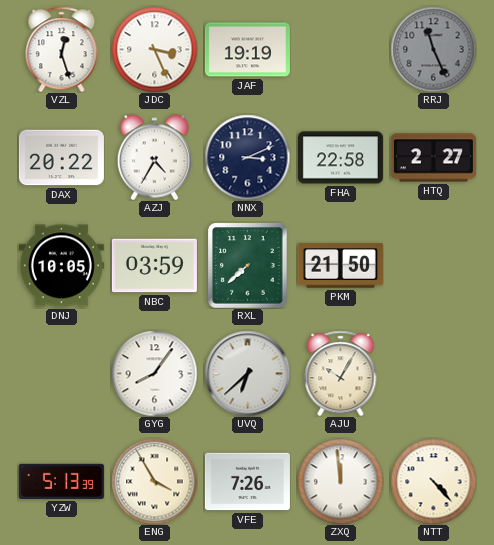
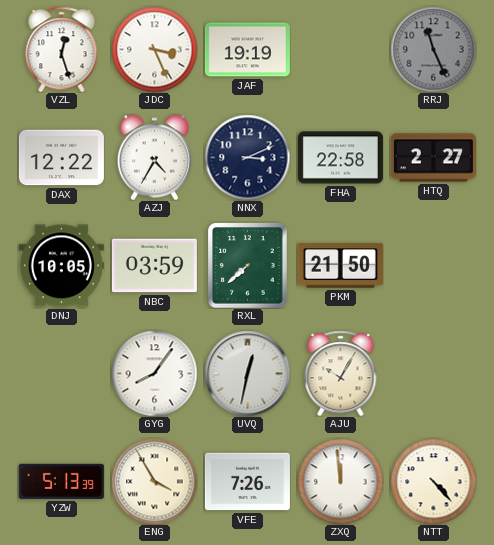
DAX: 20:22 -> 12:22
UVQ: 6:38 -> 12:32
